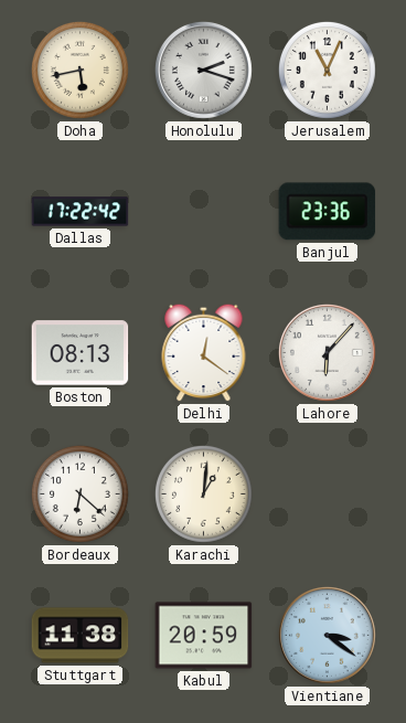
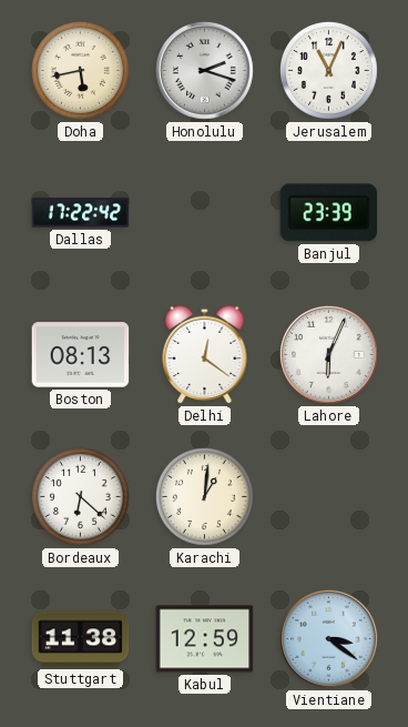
Banjul: 23:36 -> 23:39
Lahore: 6:07 -> 6:04
Kabul: 20:59 -> 12:59
